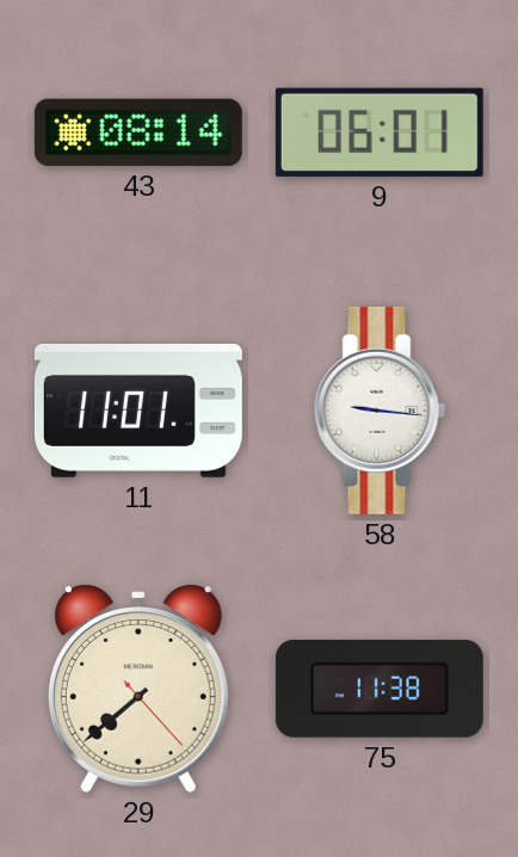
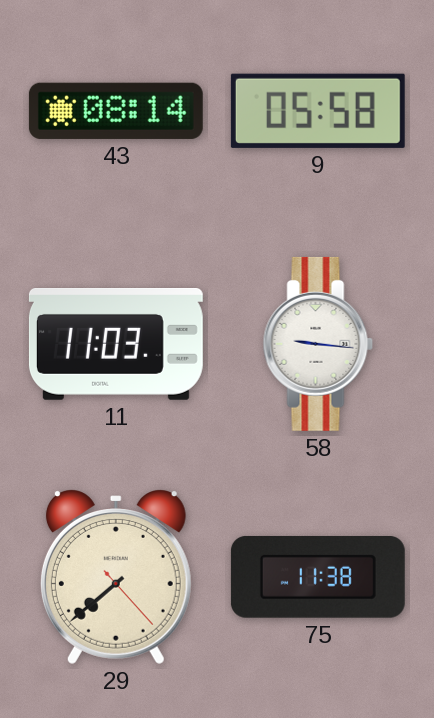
9: 06:01 -> 05:58
11: 11:01 -> 11:03
